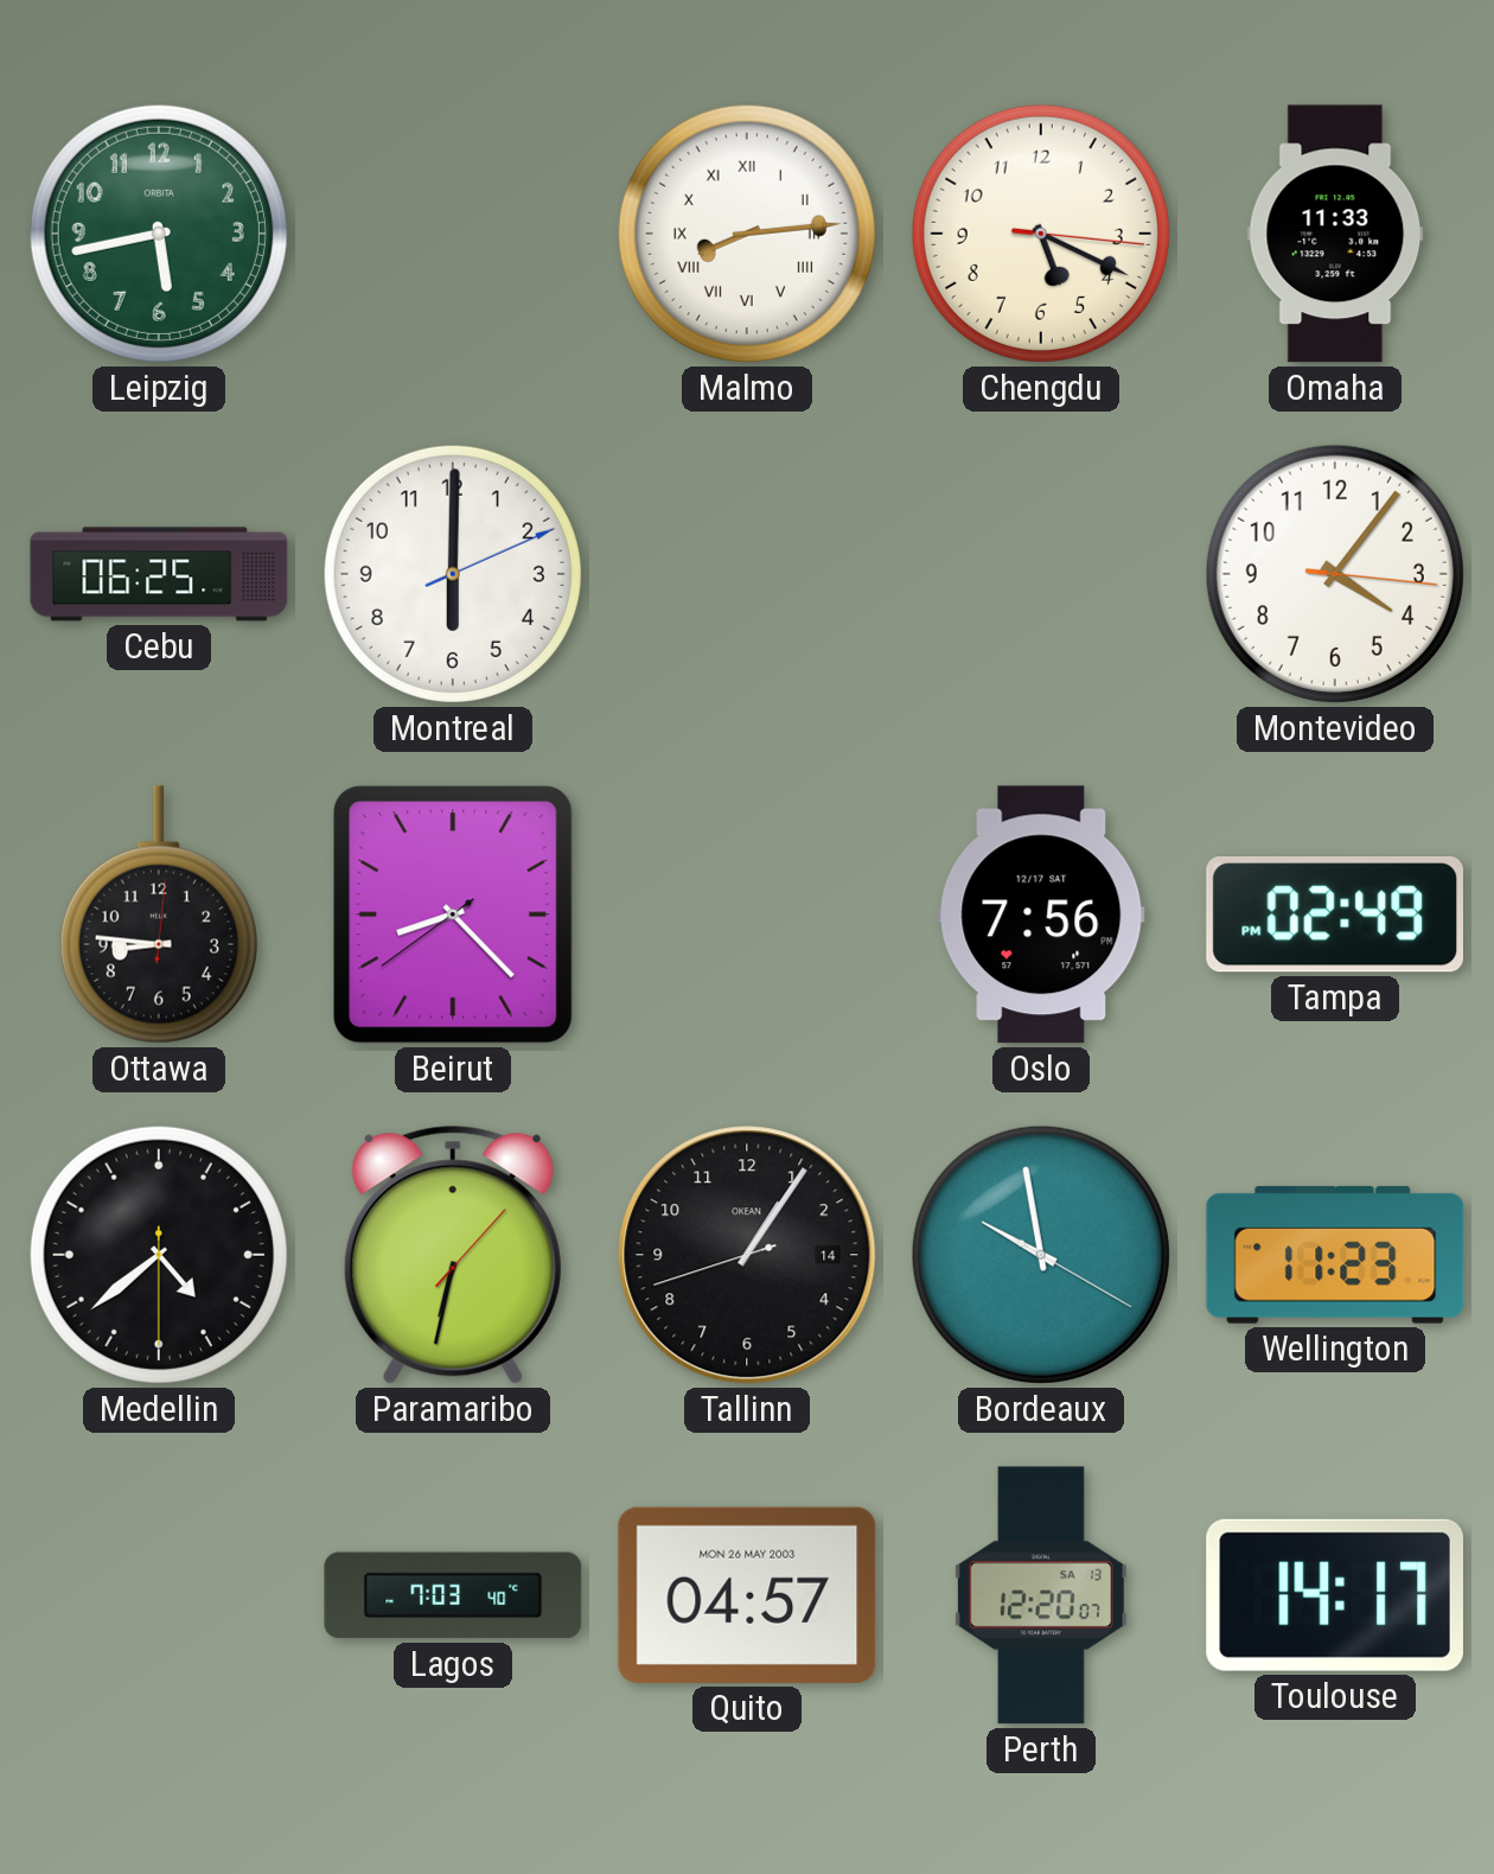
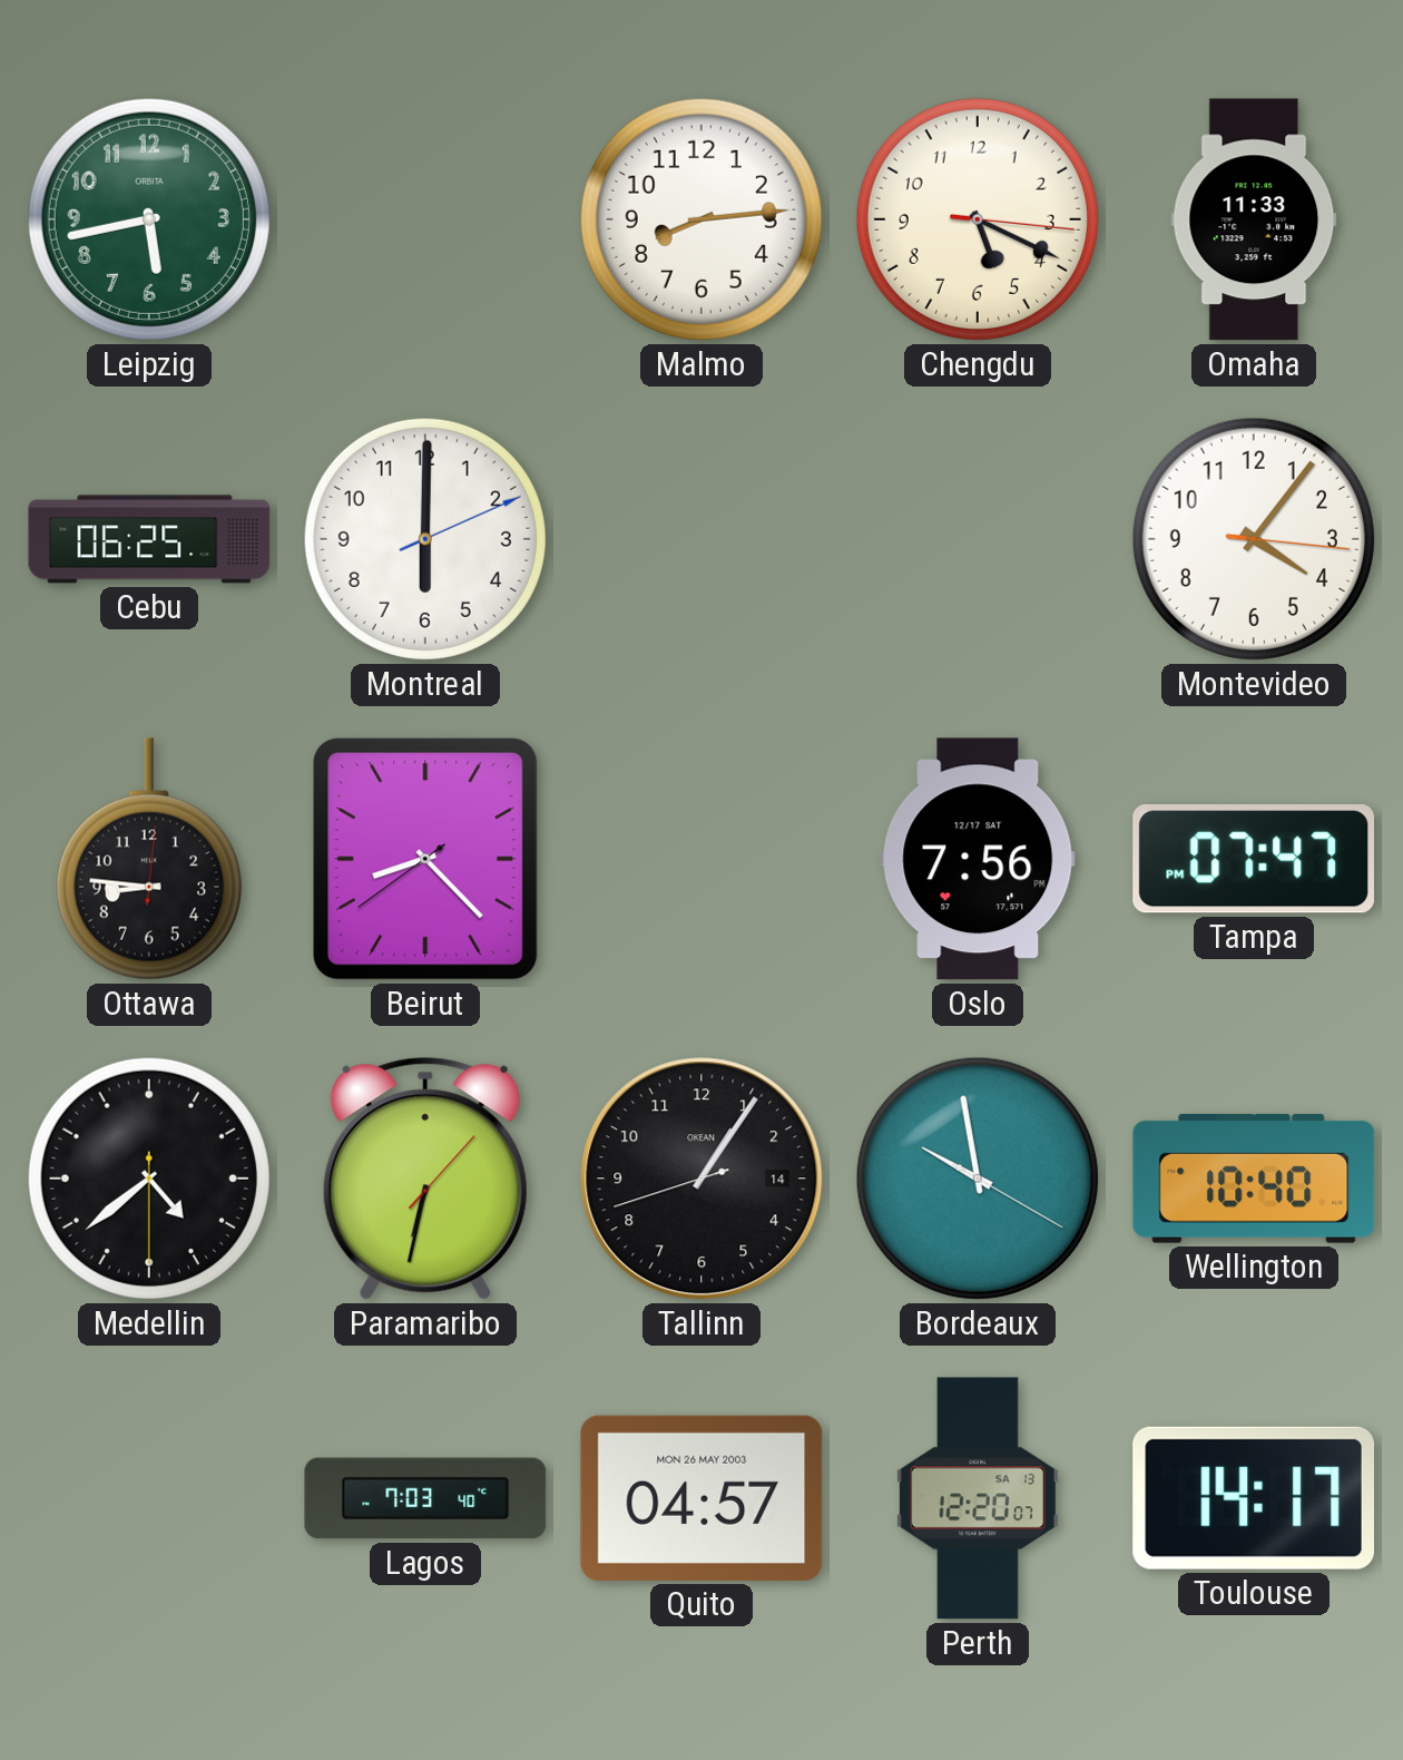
Malmo numerals: Roman -> Arabic
Tampa: 02:49 -> 07:47
Wellington: 11:23 -> 10:40
